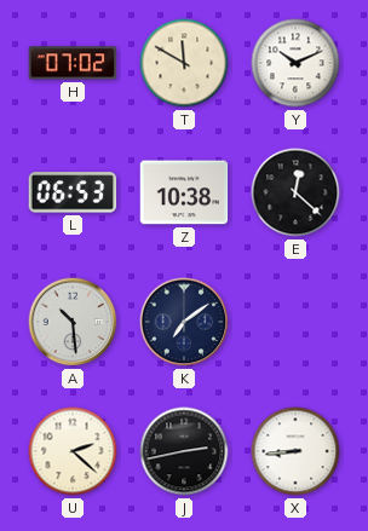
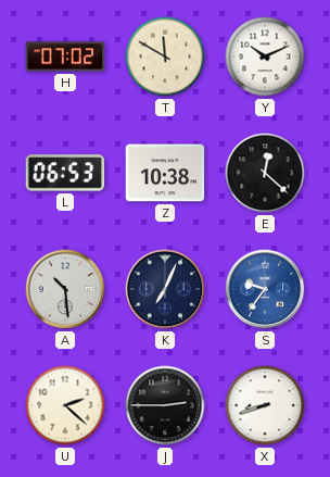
K: 7:09 -> 7:04
S: none -> 9:36
J: 2:43 -> 2:45
X: 8:44 -> 8:42
